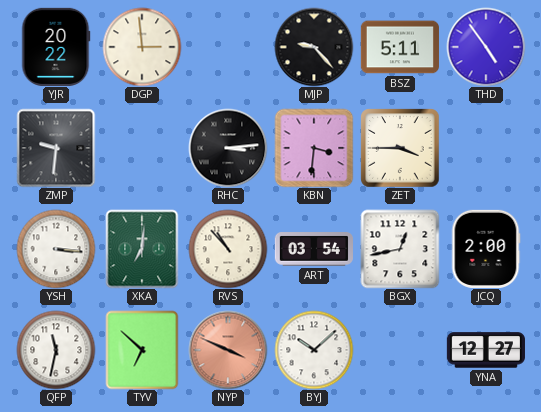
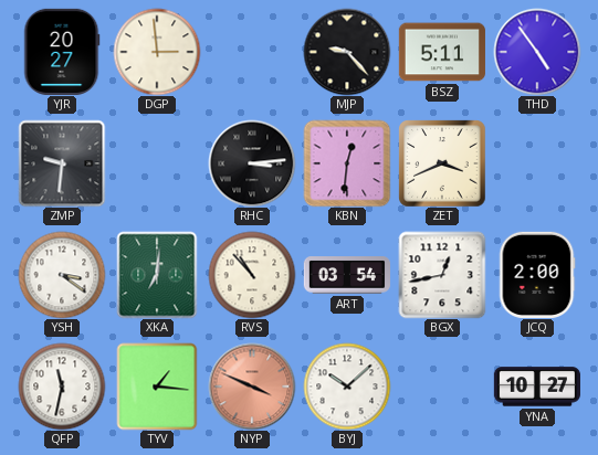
YJR: 20:22 -> 20:27
KBN: 3:31 -> 12:31
ZET: 3:45 -> 3:41
YSH: 3:16 -> 3:21
TYV: 6:52 -> 1:16
YNA: 12:27 -> 10:27
